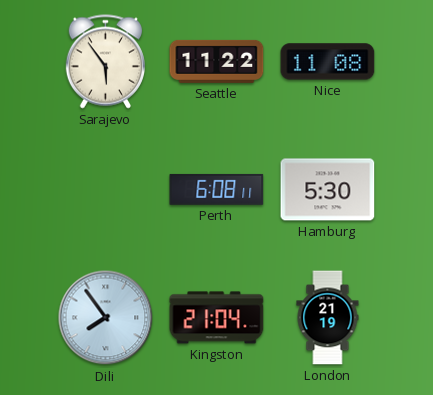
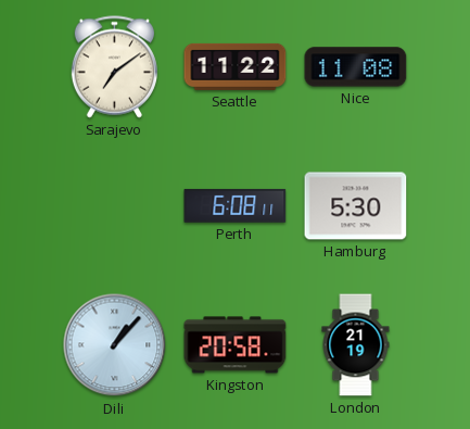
Sarajevo: 5:54 -> 7:09
Dili: 7:54 -> 1:07
Kingston: 21:04 -> 20:58
